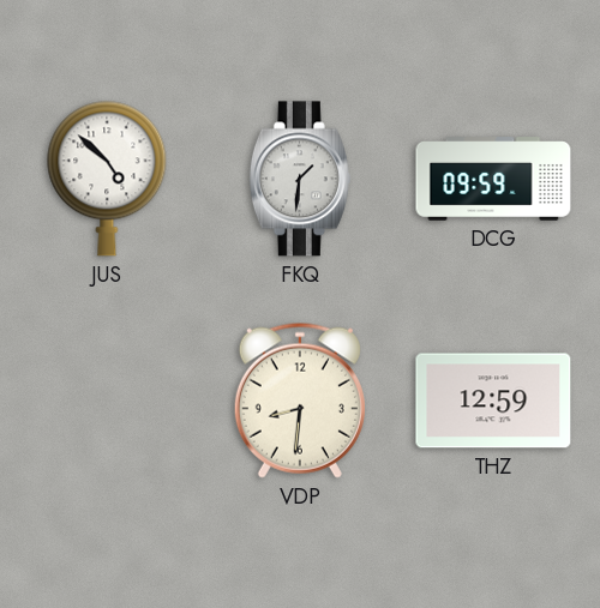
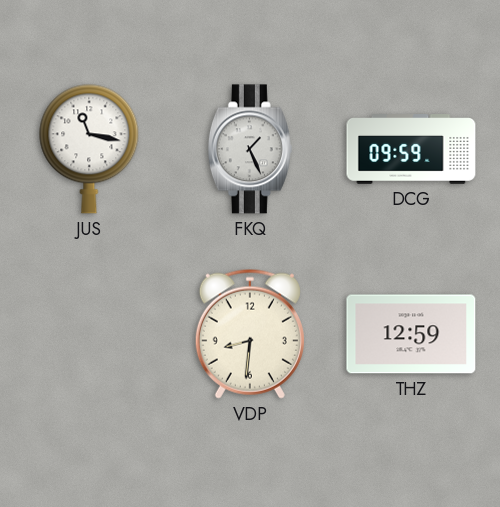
JUS: 4:52 -> 11:17
FKQ: 1:31 -> 1:26
